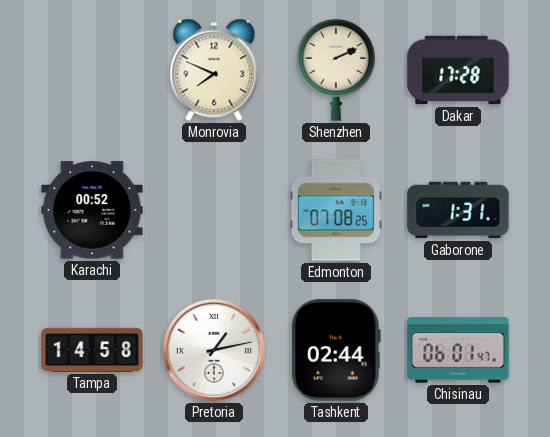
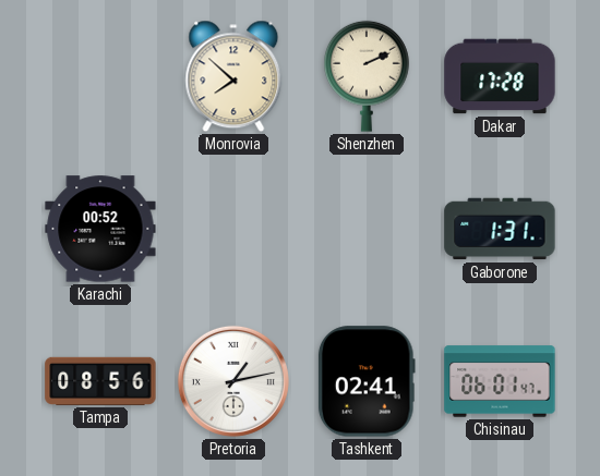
Monrovia: 7:49 -> 7:52
Edmonton: 07:08 -> none
Tampa: 14:58 -> 08:56
Tashkent: 02:44 -> 02:41
